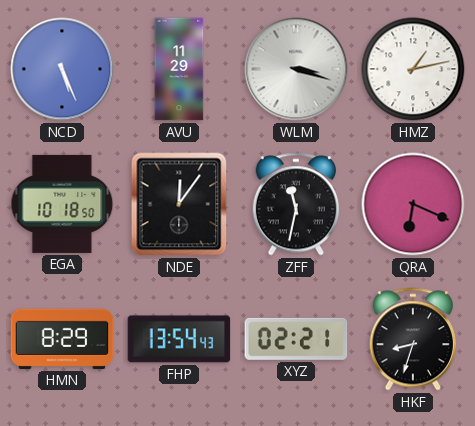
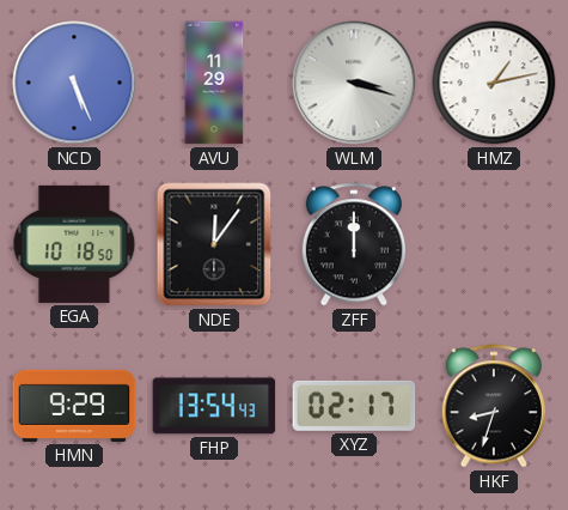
ZFF: 11:32 -> 12:00
QRA: 6:19 -> none
HMN: 8:29 -> 9:29
XYZ: 02:21 -> 02:17
